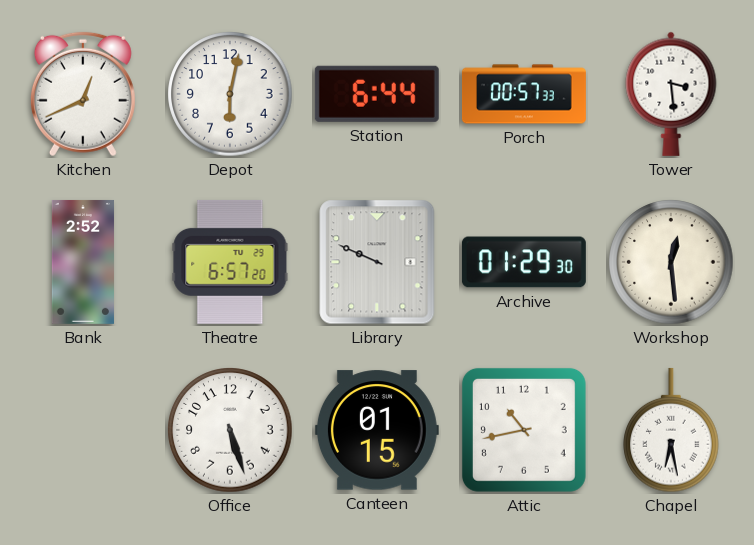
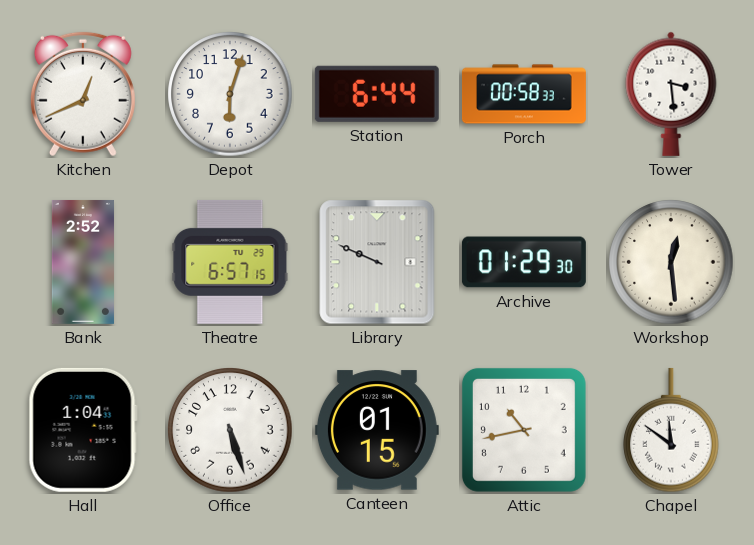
Depot: 6:02 -> 6:03
Porch: 00:57 -> 00:58
Theatre: 6:57:20 -> 6:57:15
Hall: none -> 1:04
Chapel: 6:28 -> 11:51
